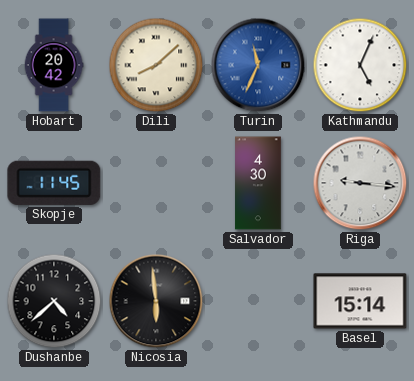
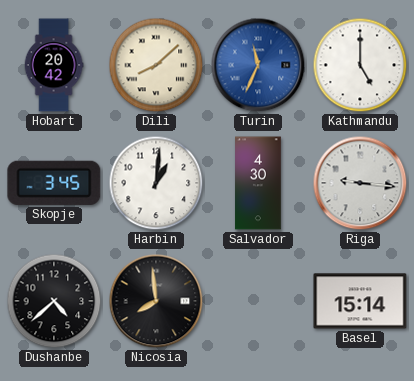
Kathmandu: 5:04 -> 5:00
Skopje: 11:45 -> 3:45
Harbin: none -> 1:01
Nicosia: 5:59 -> 7:59
